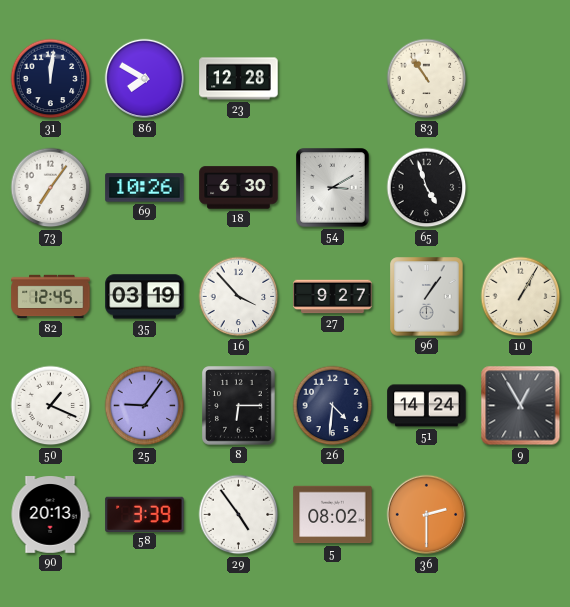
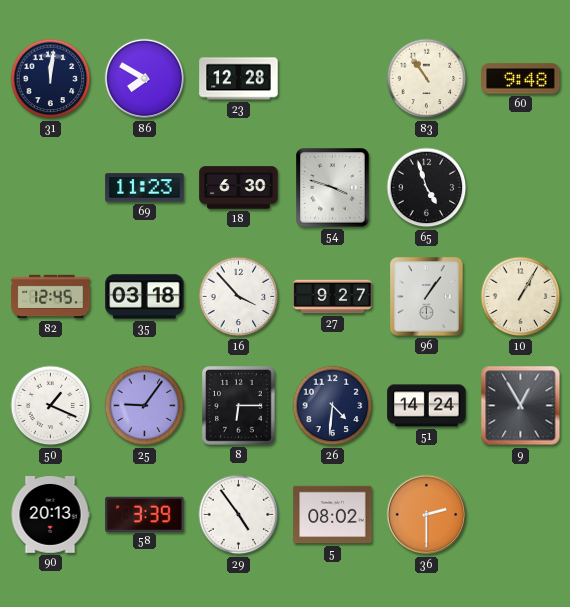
60: none -> 9:48
73: 7:06 -> none
69: 10:26 -> 11:23
54: 3:10 -> 3:48
35: 03:19 -> 03:18
